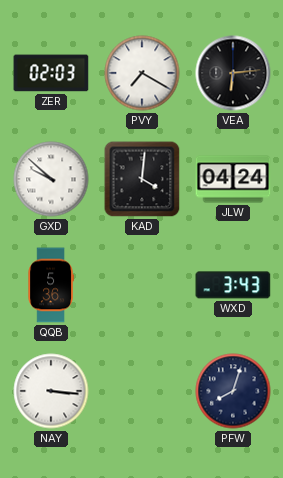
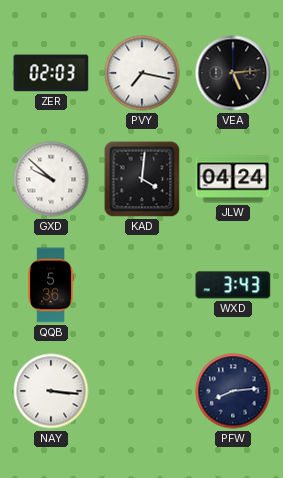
PVY: 7:20 -> 7:17
VEA: 6:14 -> 5:14
PFW: 8:03 -> 8:14
